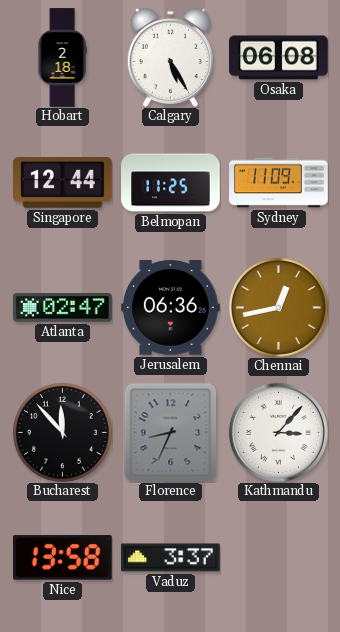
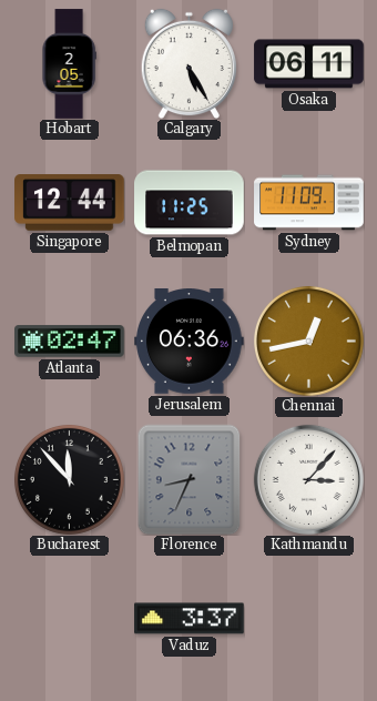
Hobart: 2:18 -> 2:05
Osaka: 06:08 -> 06:11
Nice: 13:58 -> none
